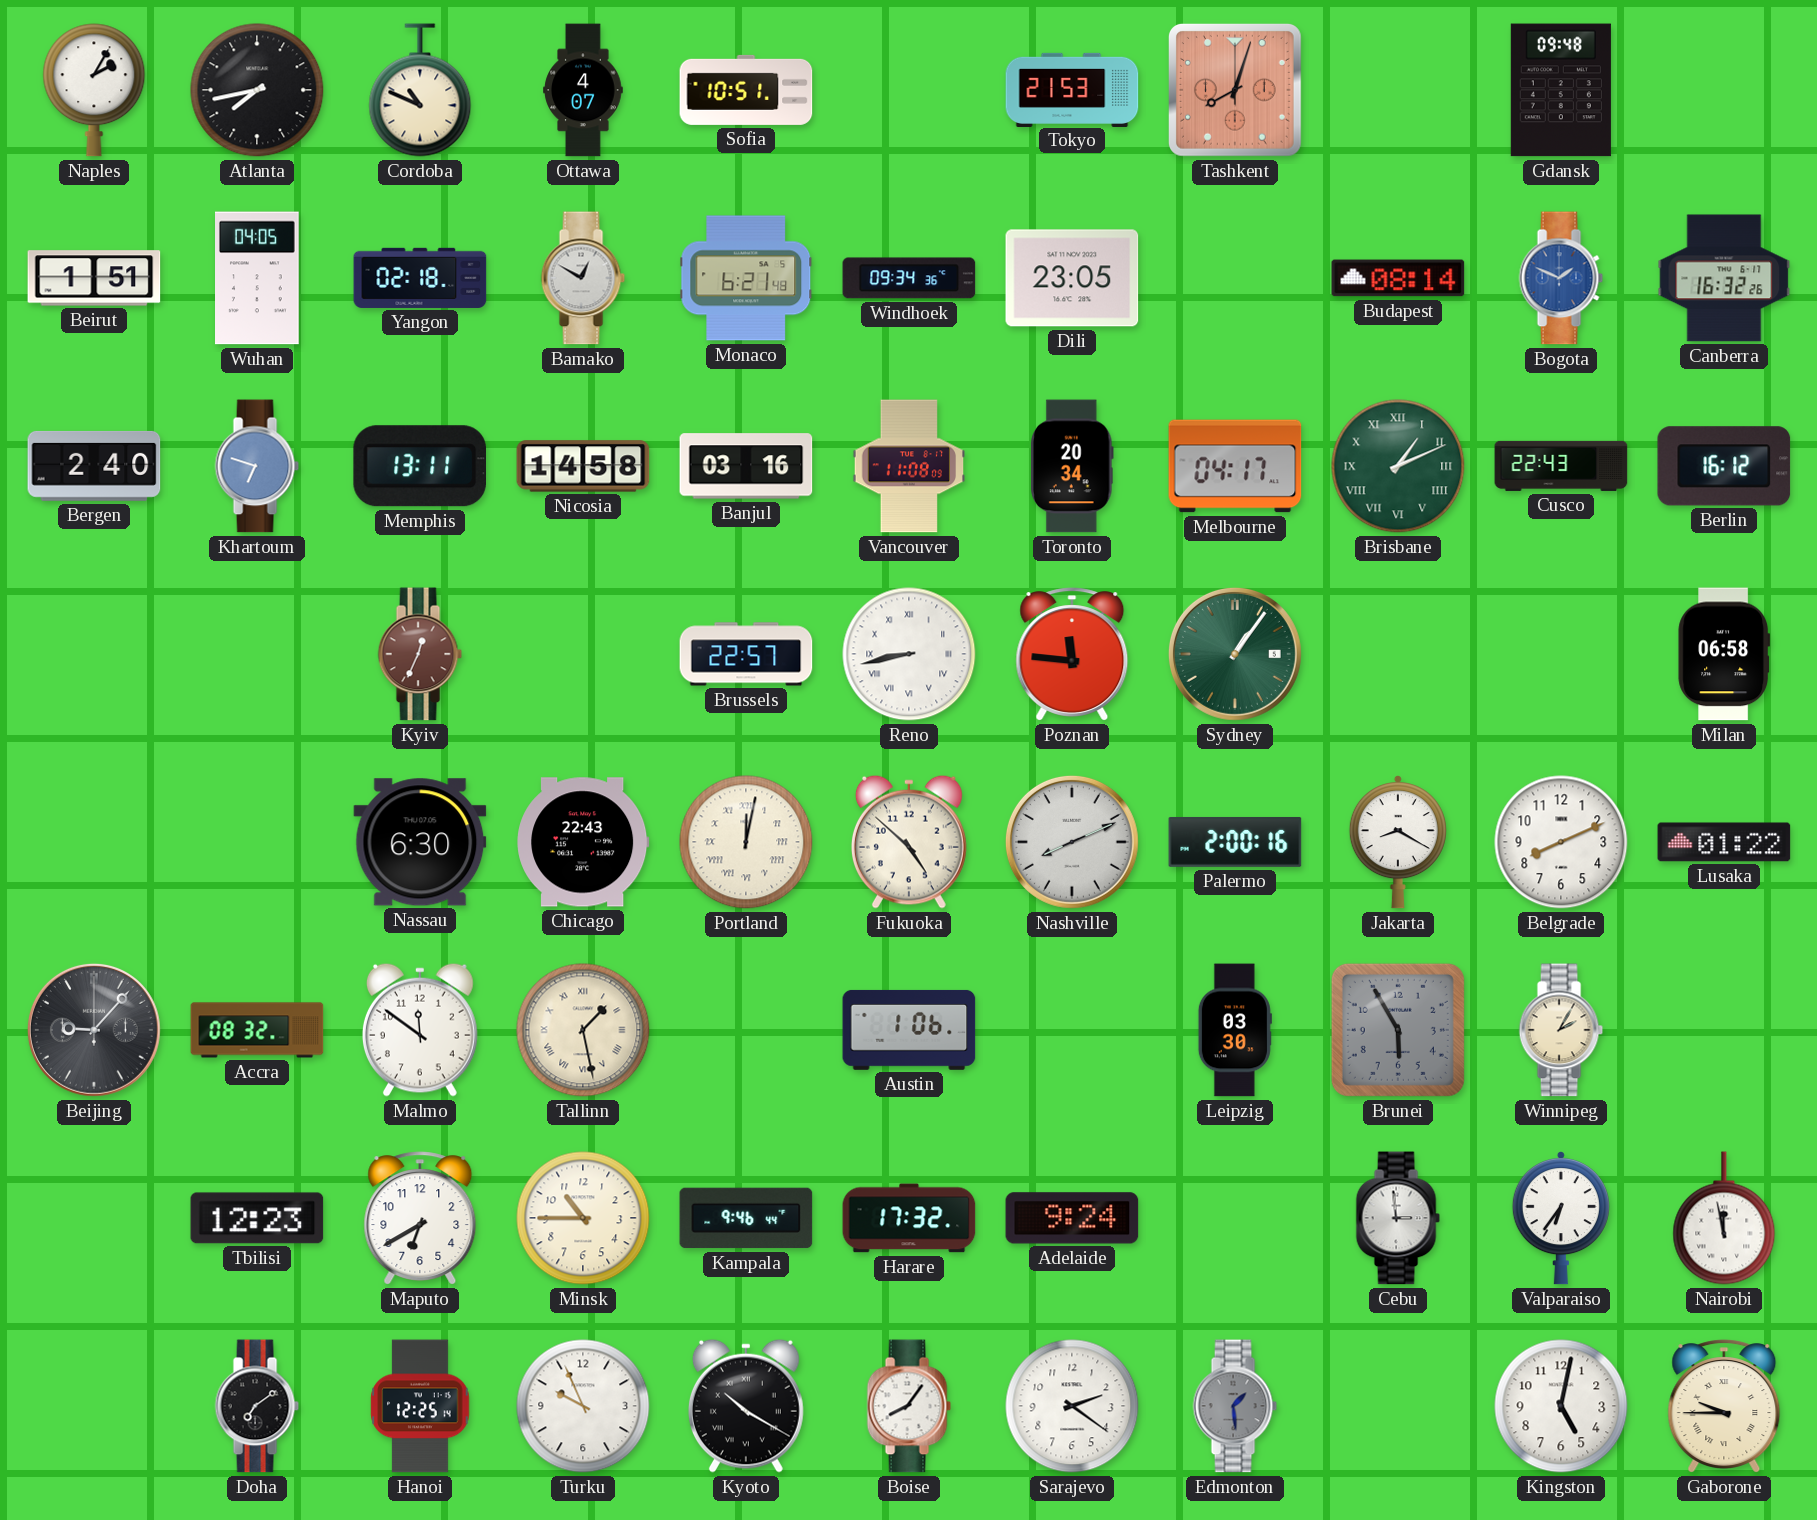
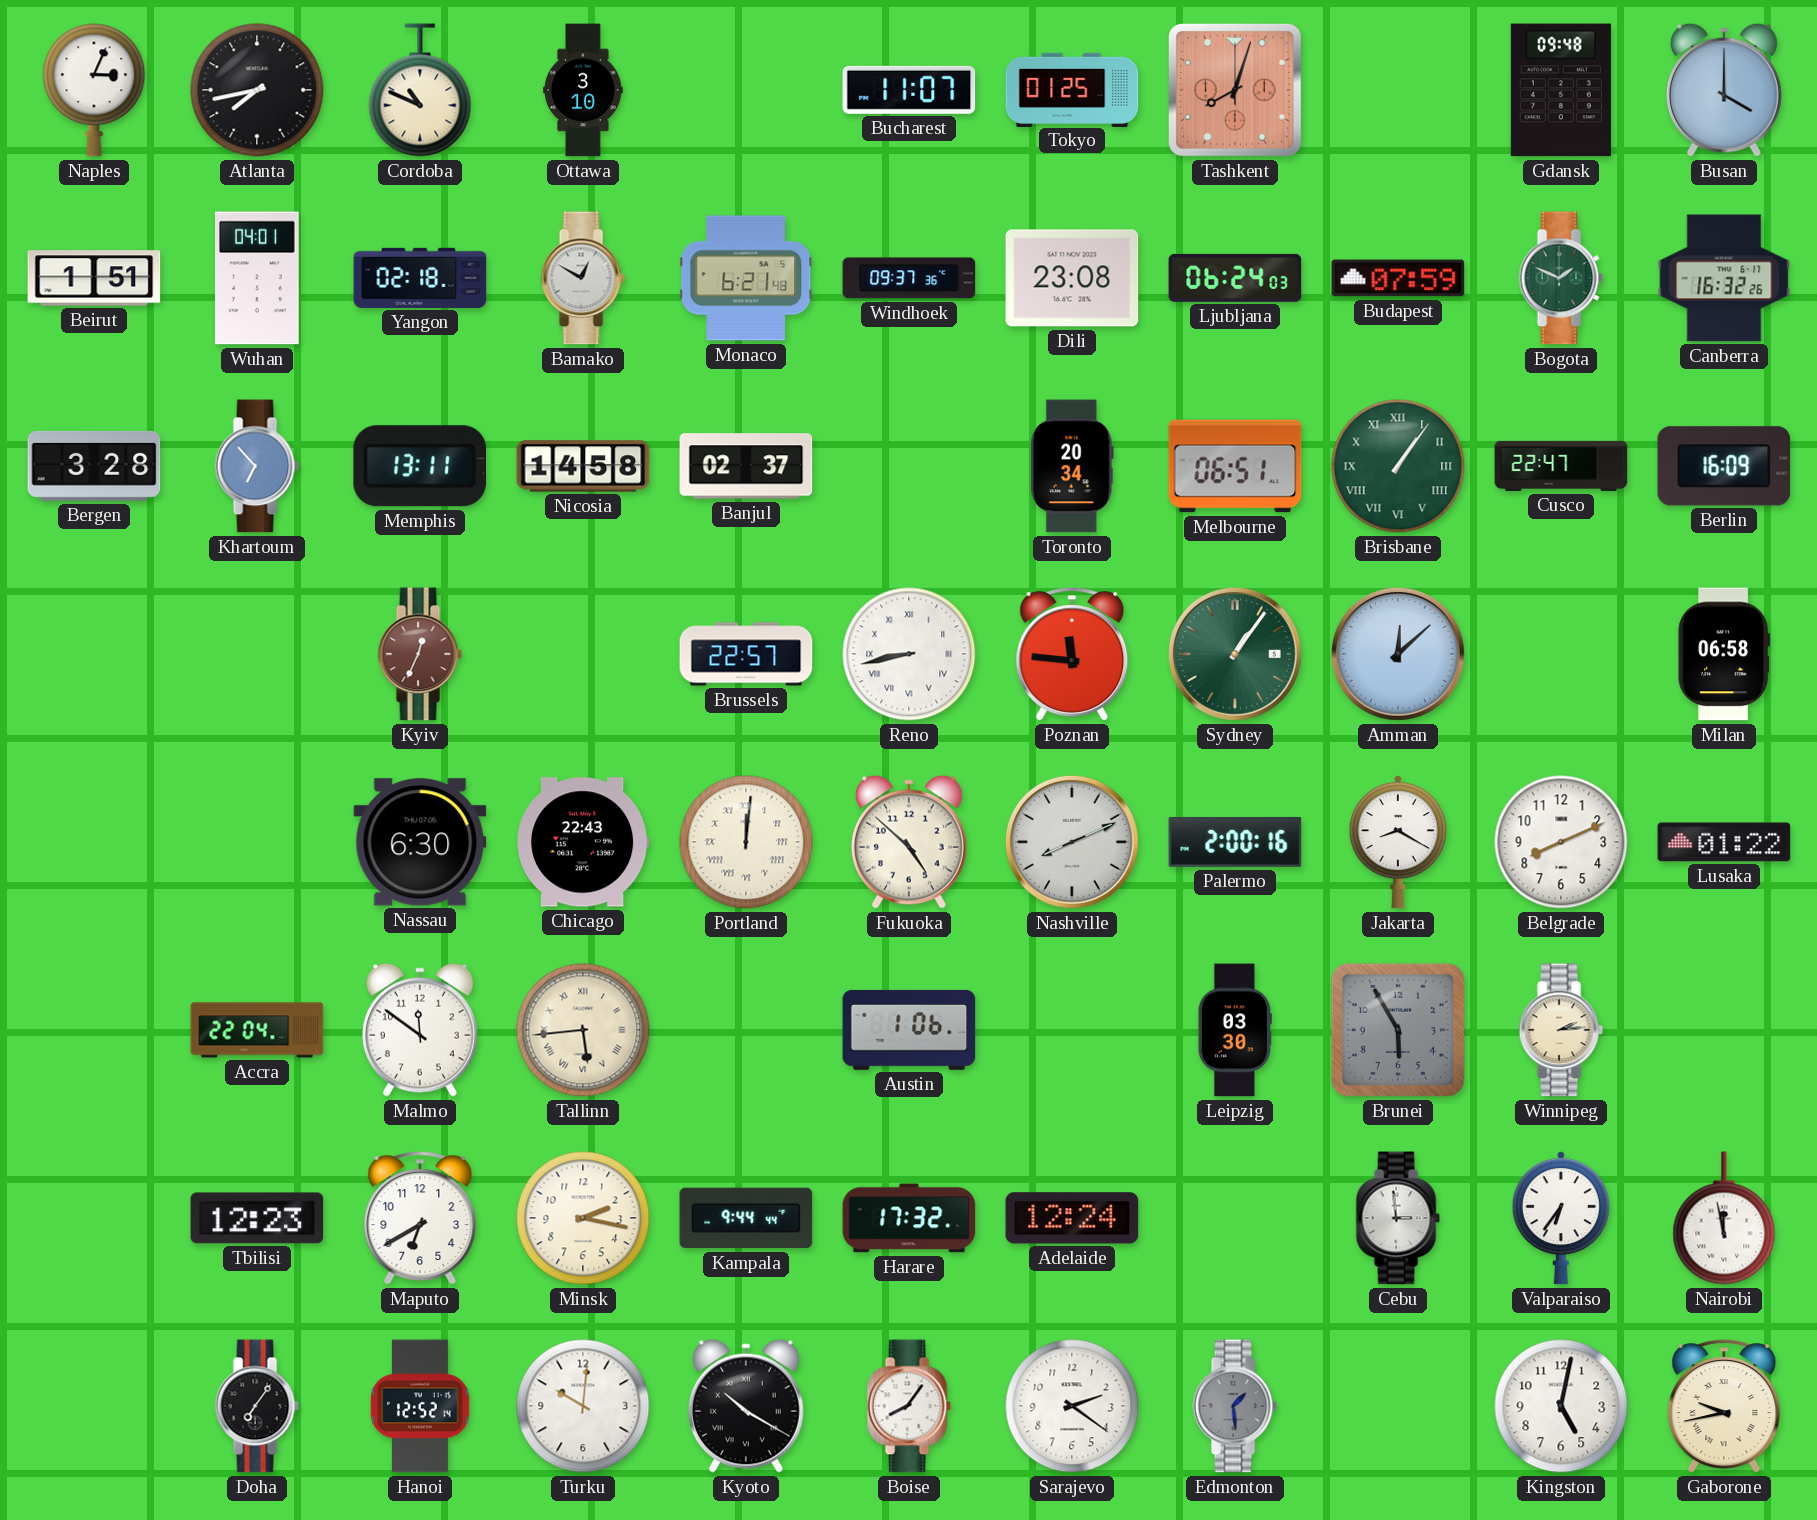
Naples: 2:05 -> 3:04
Ottawa: 4:07 -> 3:10
Sofia: 10:51 -> none
Bucharest: none -> 11:07
Tokyo: 21:53 -> 01:25
Busan: none -> 4:00
Wuhan: 04:05 -> 04:01
Windhoek: 09:34 -> 09:37
Dili: 23:05 -> 23:08
Ljubljana: none -> 06:24
Budapest: 08:14 -> 07:59
Bogota dial: blue -> green
Bergen: 2:40 -> 3:28
Khartoum: 6:48 -> 6:53
Banjul: 03:16 -> 02:37
Vancouver: 11:08 -> none
Melbourne: 04:17 -> 06:51
Brisbane: 1:11 -> 1:06
Cusco: 22:43 -> 22:47
Berlin: 16:12 -> 16:09
Amman: none -> 12:08
Portland: 12:02 -> 12:01
Beijing: 9:07 -> none
Accra: 08:32 -> 22:04
Tallinn: 1:28 -> 5:44
Winnipeg: 2:05 -> 2:14
Minsk: 10:45 -> 2:17
Kampala: 9:46 -> 9:44
Adelaide: 9:24 -> 12:24
Doha: 7:09 -> 7:06
Hanoi: 12:25 -> 12:52
Turku: 9:56 -> 10:01
Gaborone: 9:45 -> 9:43
